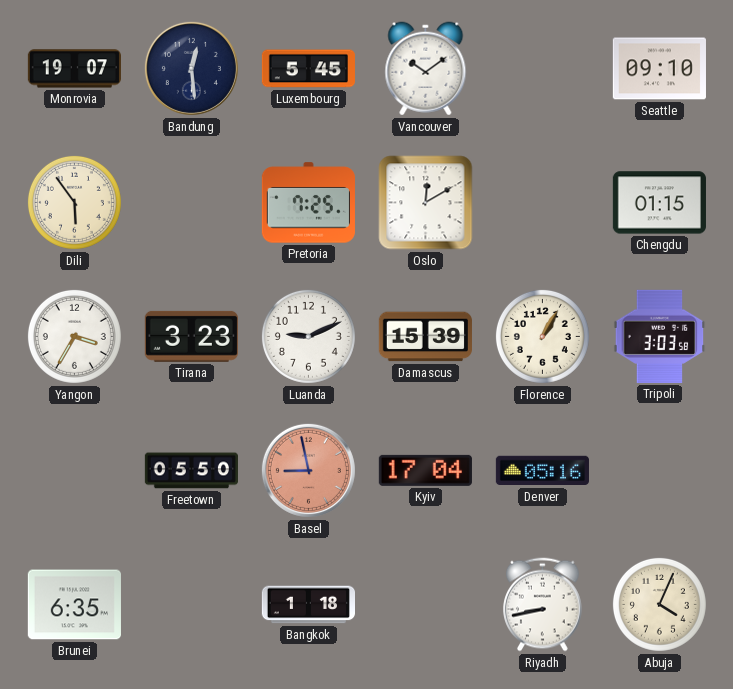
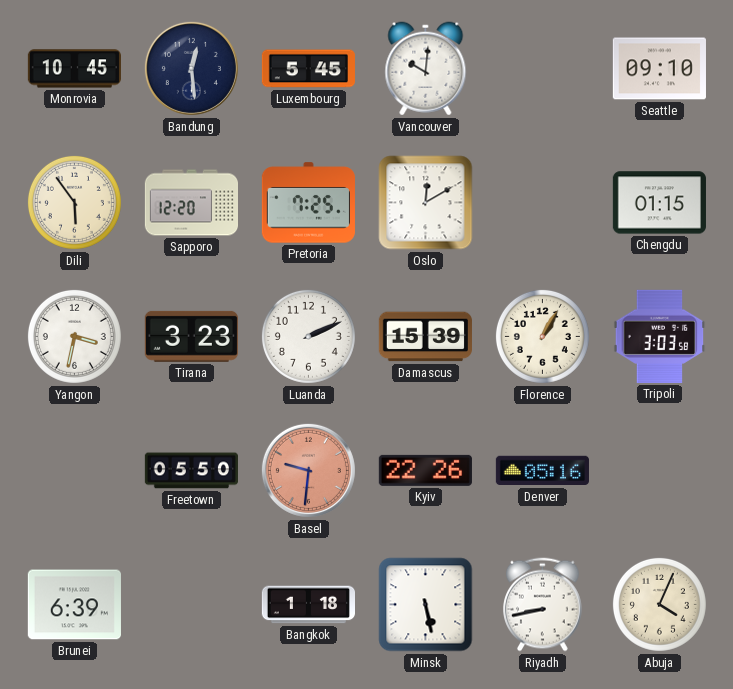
Monrovia: 19:07 -> 10:45
Vancouver: 10:09 -> 10:01
Sapporo: none -> 12:20
Yangon: 3:35 -> 3:32
Luanda: 9:11 -> 2:11
Basel: 8:58 -> 9:31
Kyiv: 17:04 -> 22:26
Brunei: 6:35 -> 6:39
Minsk: none -> 5:28
